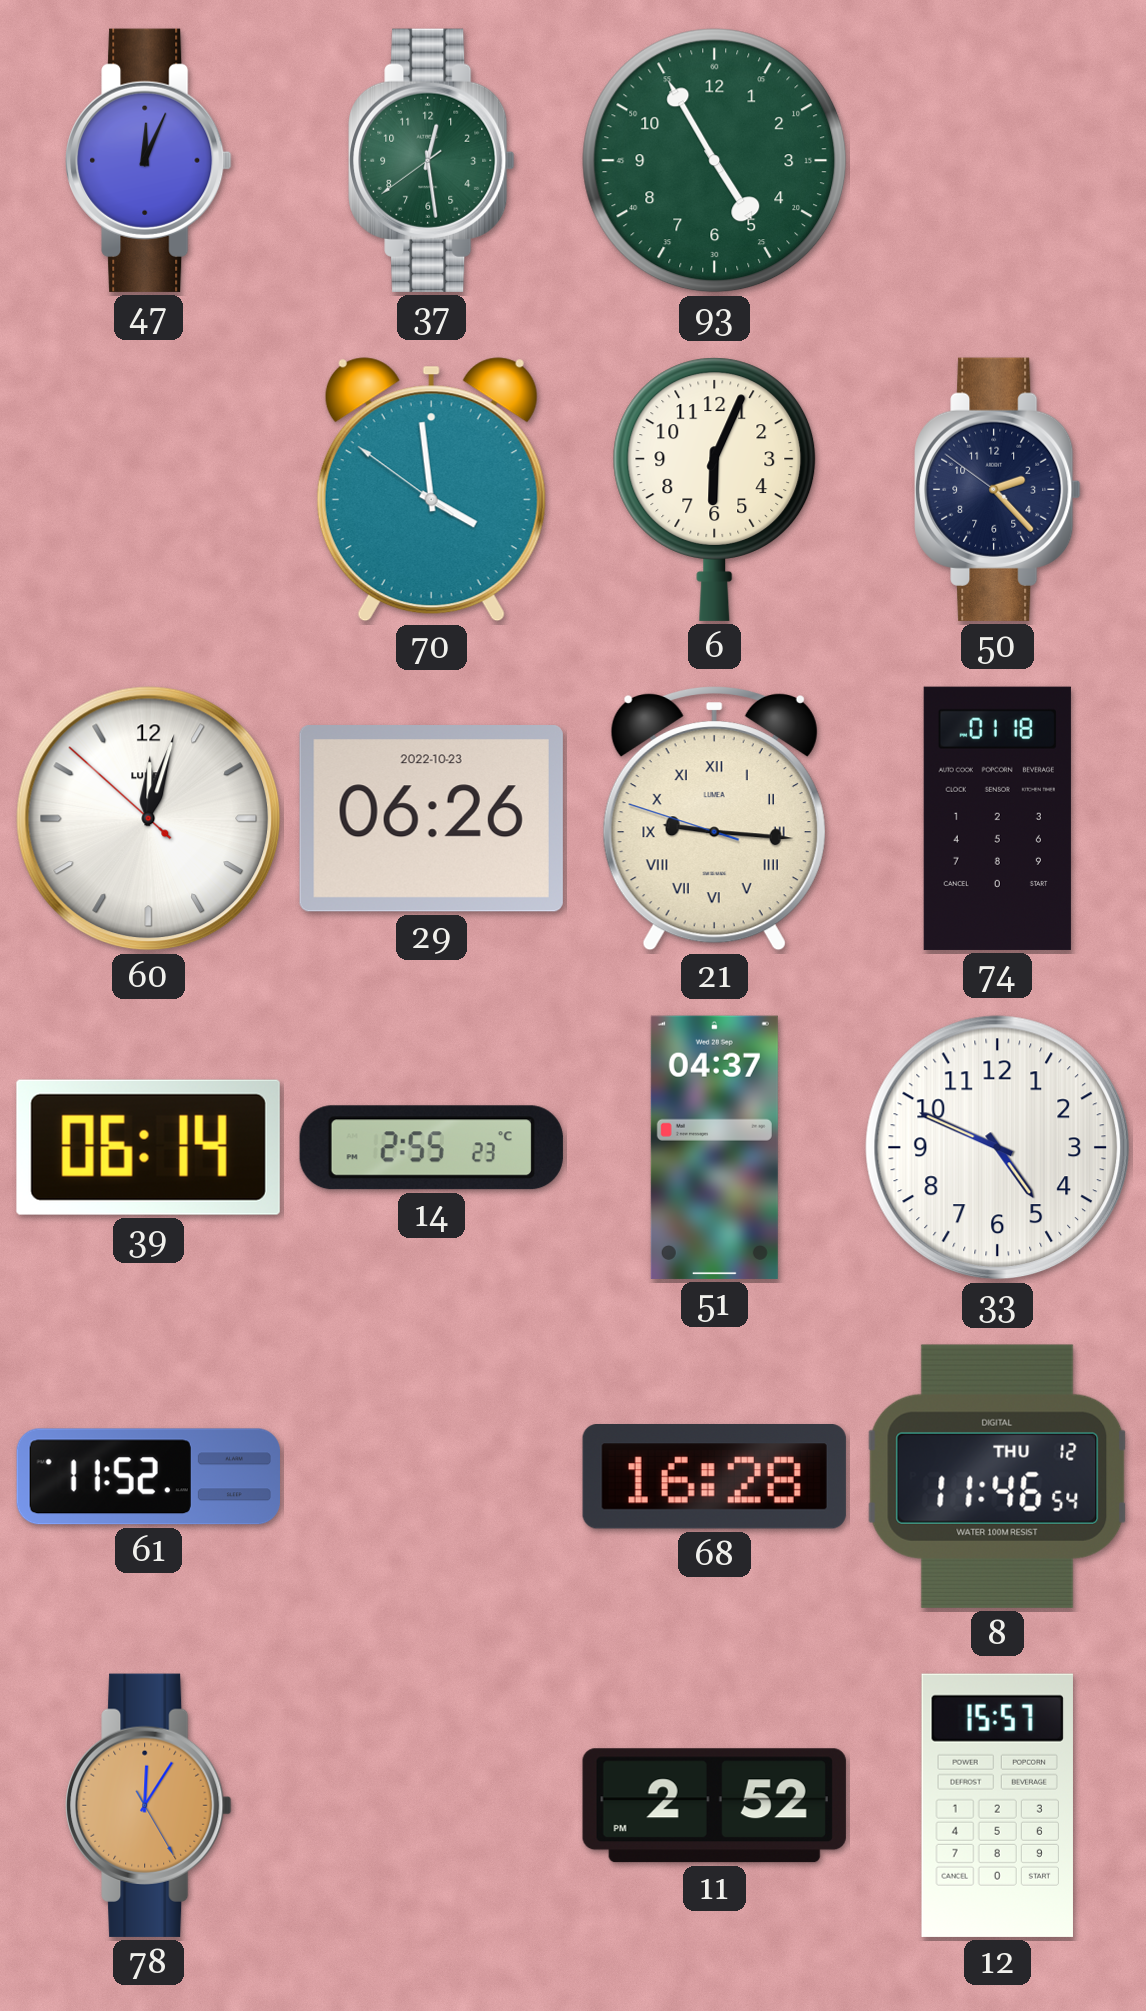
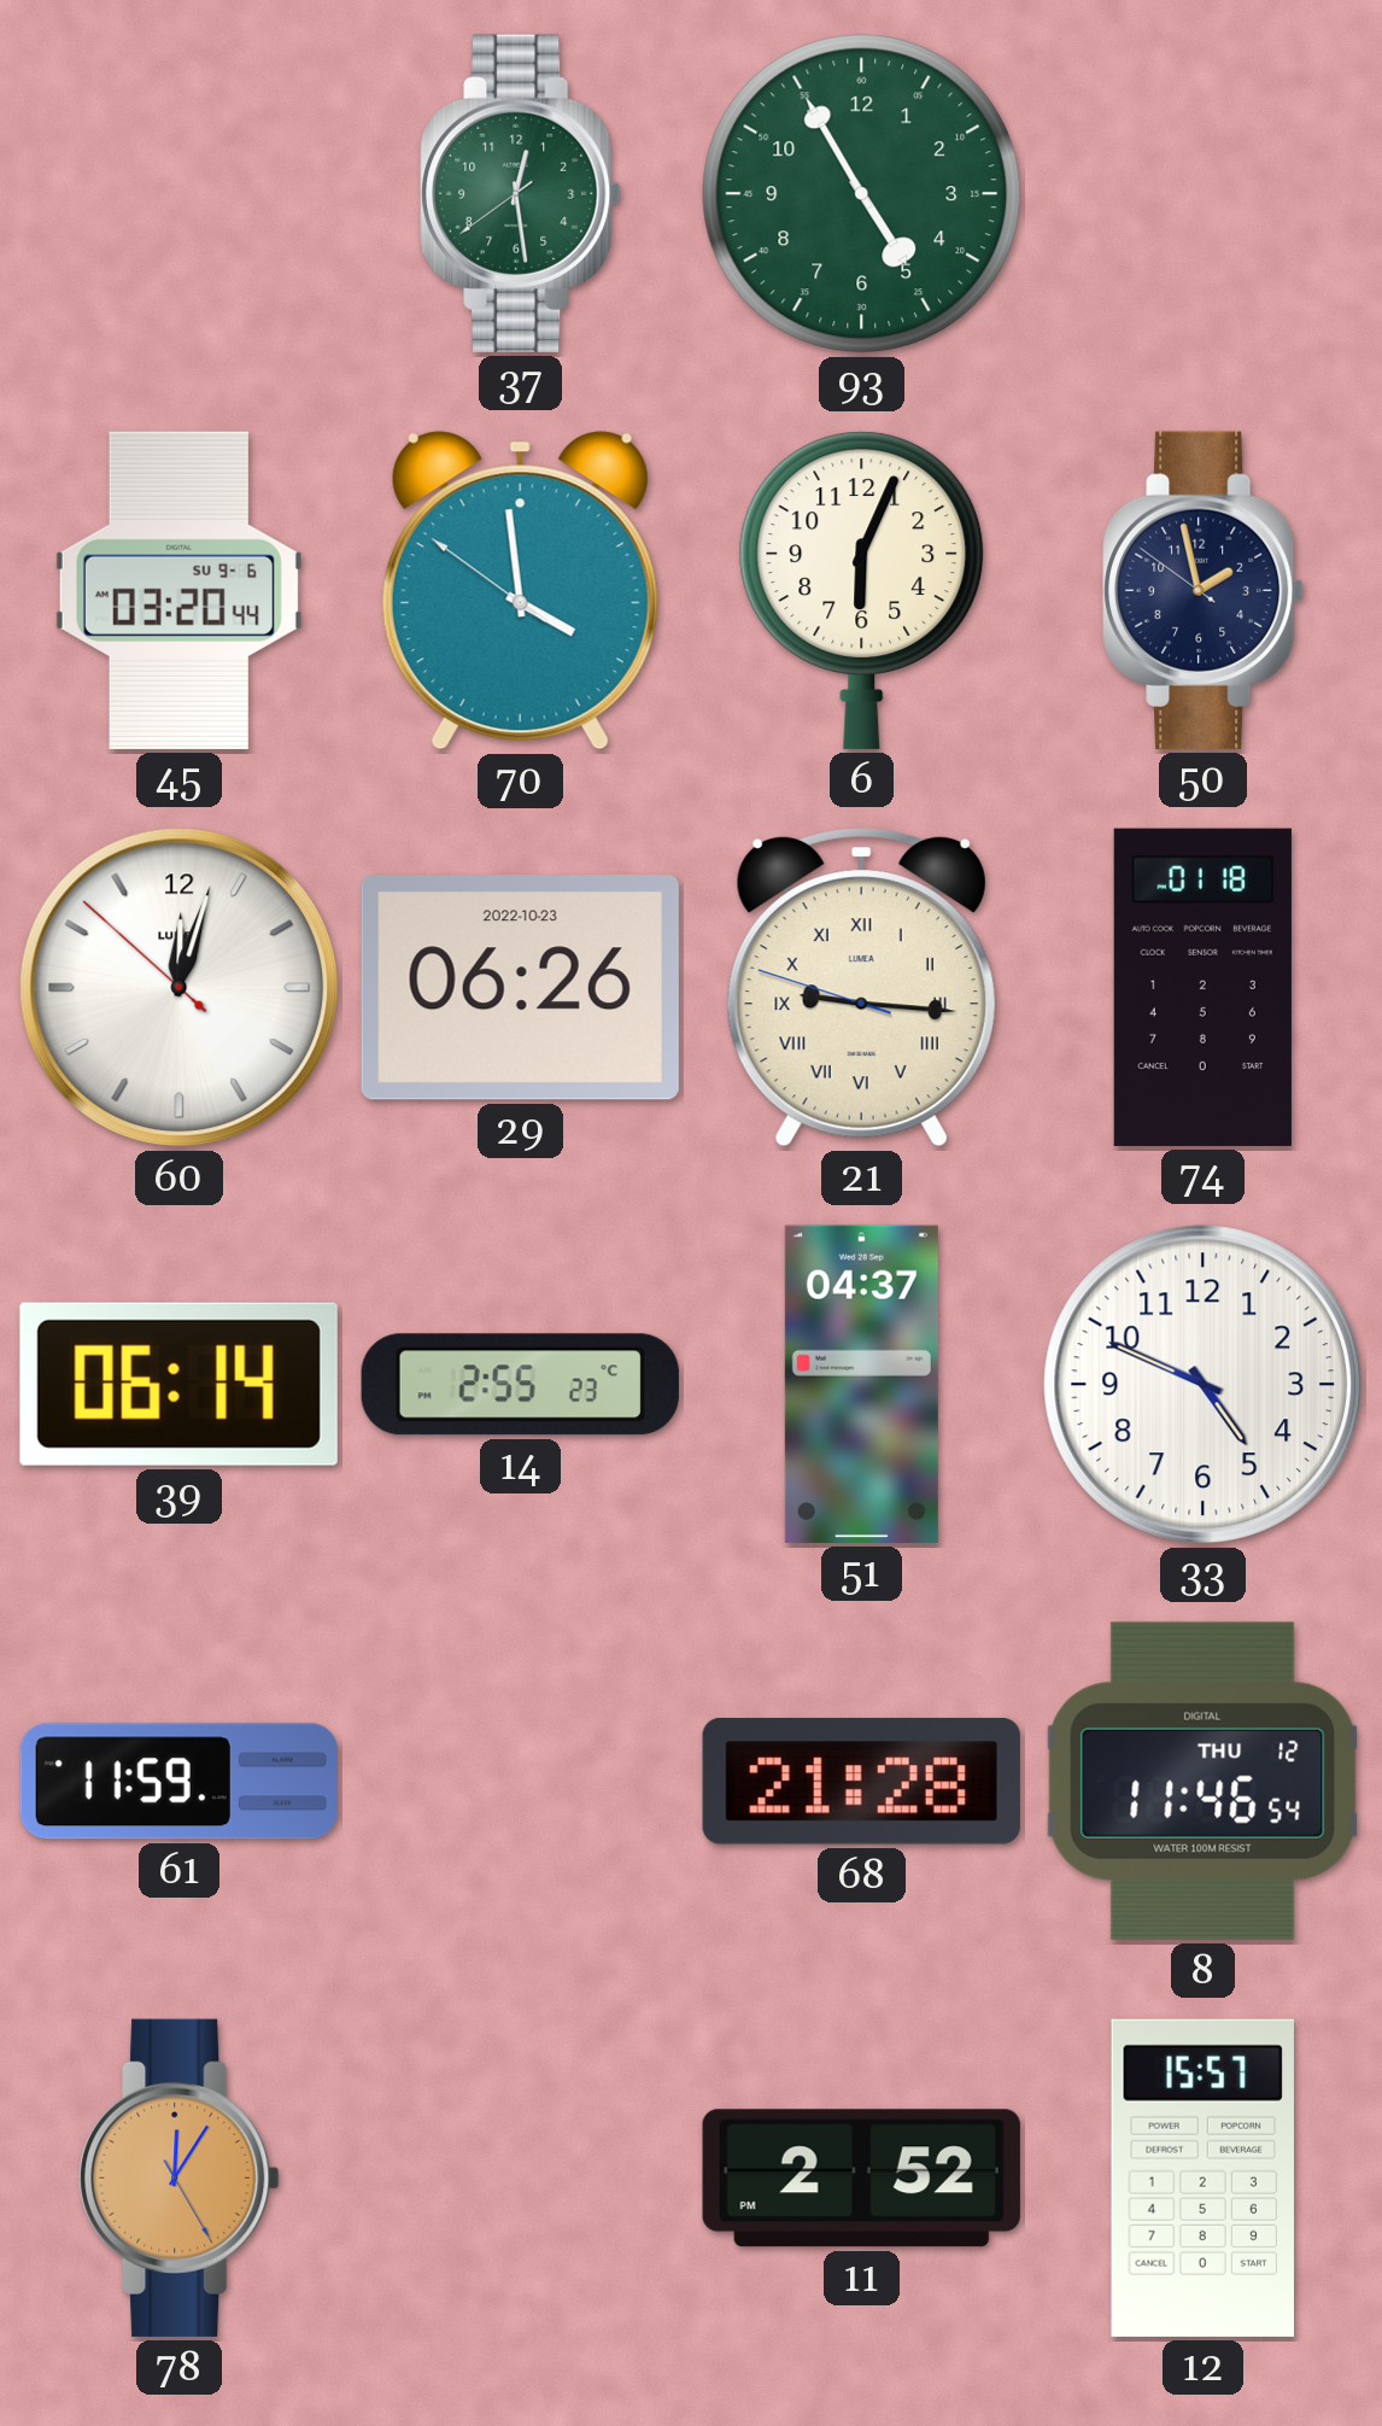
47: 12:04 -> none
45: none -> 03:20
50: 2:22 -> 1:57
61: 11:52 -> 11:59
68: 16:28 -> 21:28
